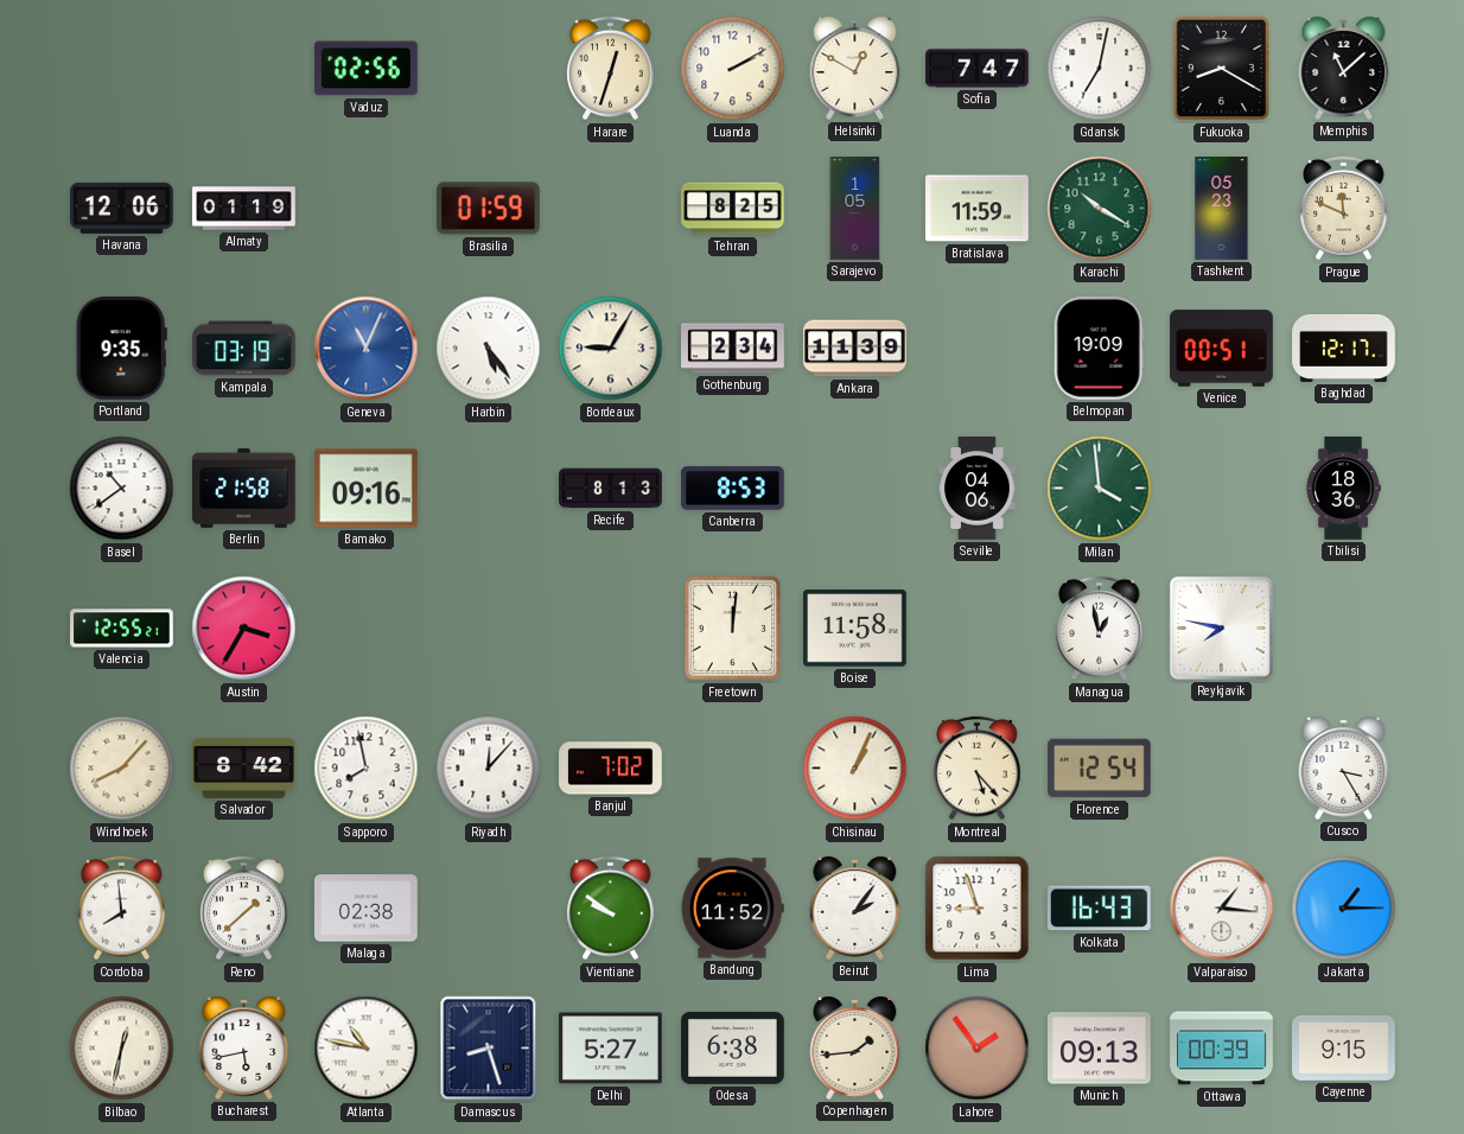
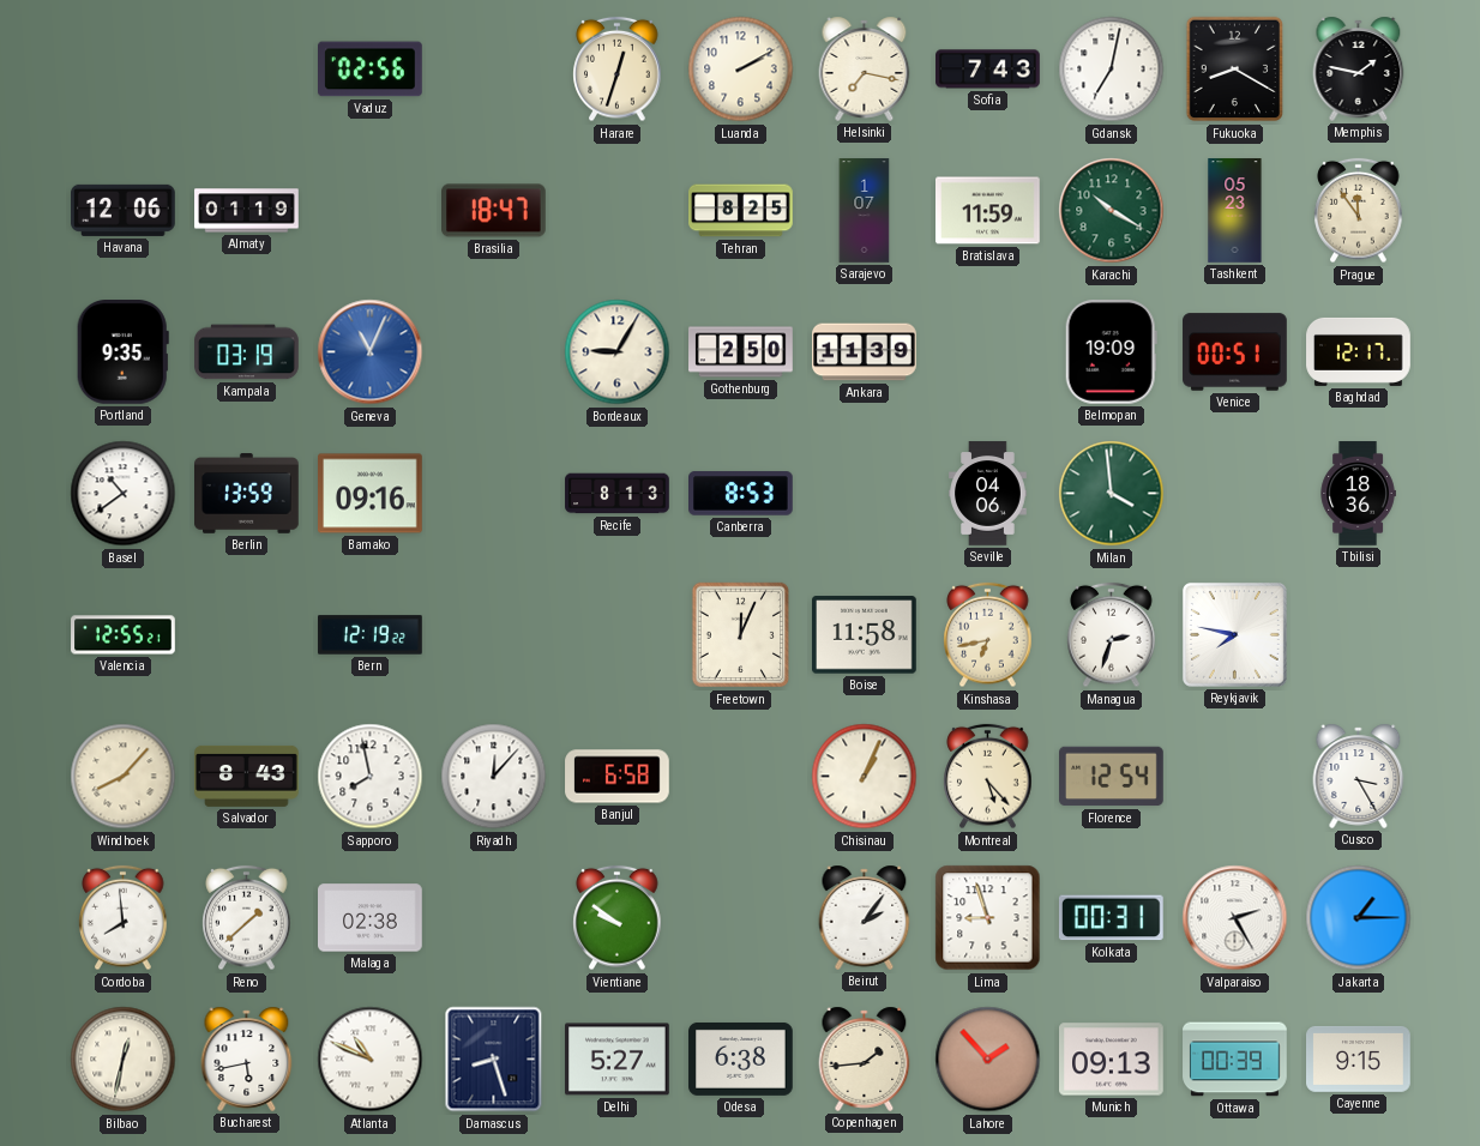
Helsinki: 12:50 -> 7:17
Sofia: 7:47 -> 7:43
Memphis: 11:08 -> 1:47
Brasilia: 01:59 -> 18:47
Sarajevo: 1:05 -> 1:07
Prague: 11:49 -> 11:54
Harbin: 5:24 -> none
Gothenburg: 2:34 -> 2:50
Berlin: 21:58 -> 13:59
Austin: 3:35 -> none
Bern: none -> 12:19
Freetown: 12:01 -> 12:04
Kinshasa: none -> 6:43
Managua: 12:58 -> 2:33
Salvador: 8:42 -> 8:43
Banjul: 7:02 -> 6:58
Bandung: 11:52 -> none
Kolkata: 16:43 -> 00:31
Valparaiso: 1:16 -> 2:25
Atlanta: 10:47 -> 10:49
Lahore: 1:54 -> 1:53
